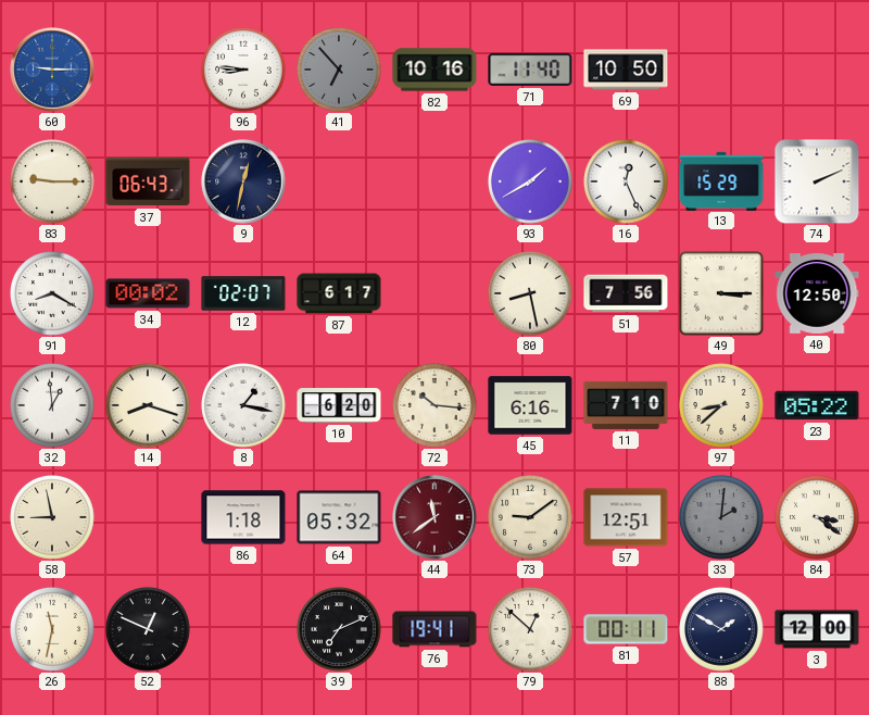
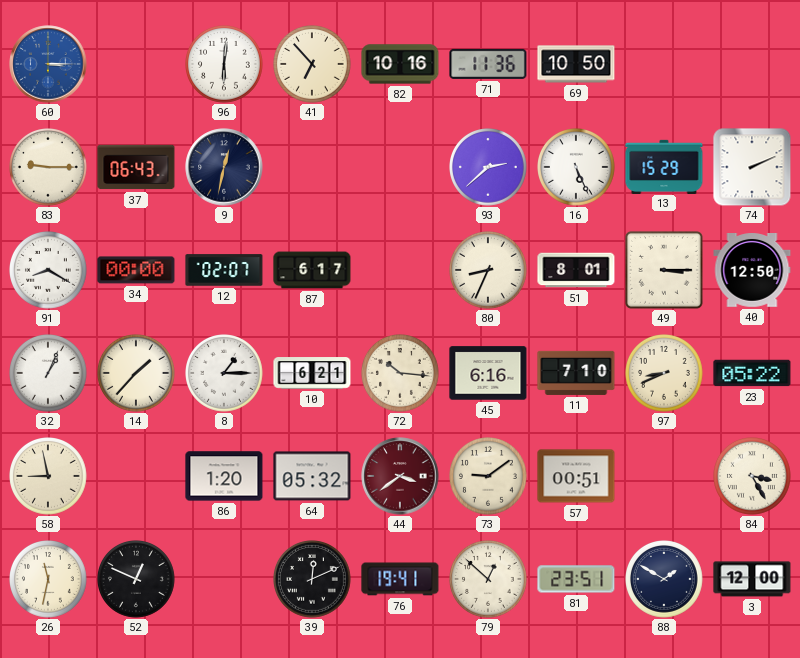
60: 9:15 -> 3:15
96: 8:46 -> 6:01
41 dial: grey -> cream
71: 11:40 -> 11:36
93: 1:40 -> 2:38
16: 12:26 -> 5:26
34: 00:02 -> 00:00
80: 8:28 -> 8:34
51: 7:56 -> 8:01
32: 12:59 -> 1:04
14: 8:18 -> 1:37
8: 1:17 -> 1:15
10: 6:20 -> 6:21
97: 8:38 -> 8:41
86: 1:18 -> 1:20
44: 11:39 -> 3:39
57: 12:51 -> 00:51
33: 2:01 -> none
84: 3:21 -> 3:25
39: 7:11 -> 12:11
81: 00:11 -> 23:51
